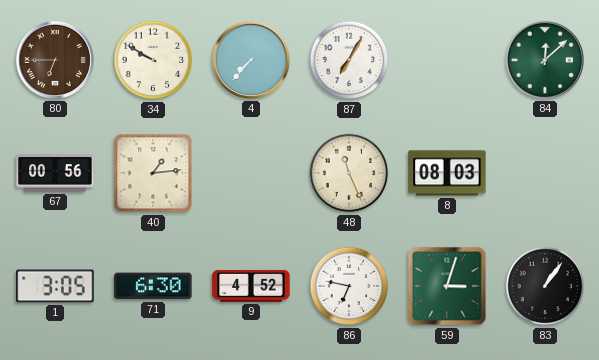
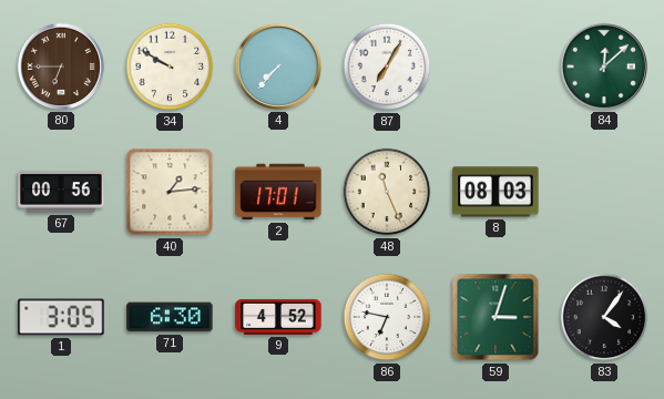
2: none -> 17:01
83: 1:06 -> 4:06
